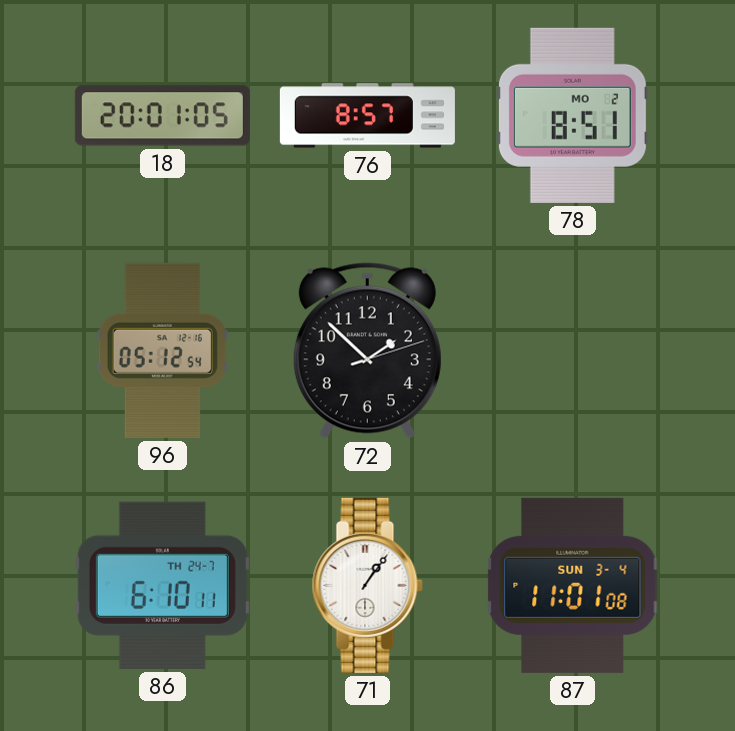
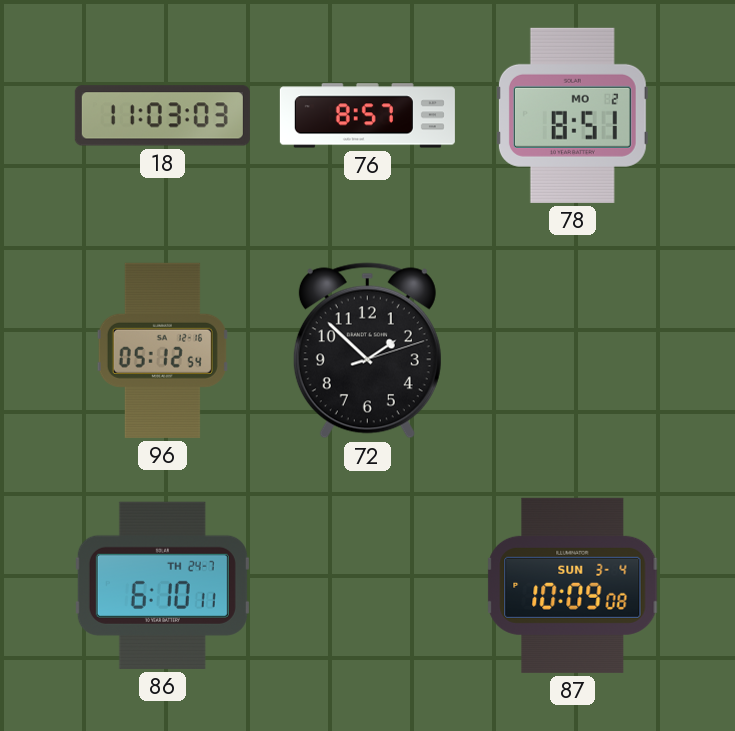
18: 20:01 -> 11:03
71: 1:06 -> none
87: 11:01 -> 10:09
